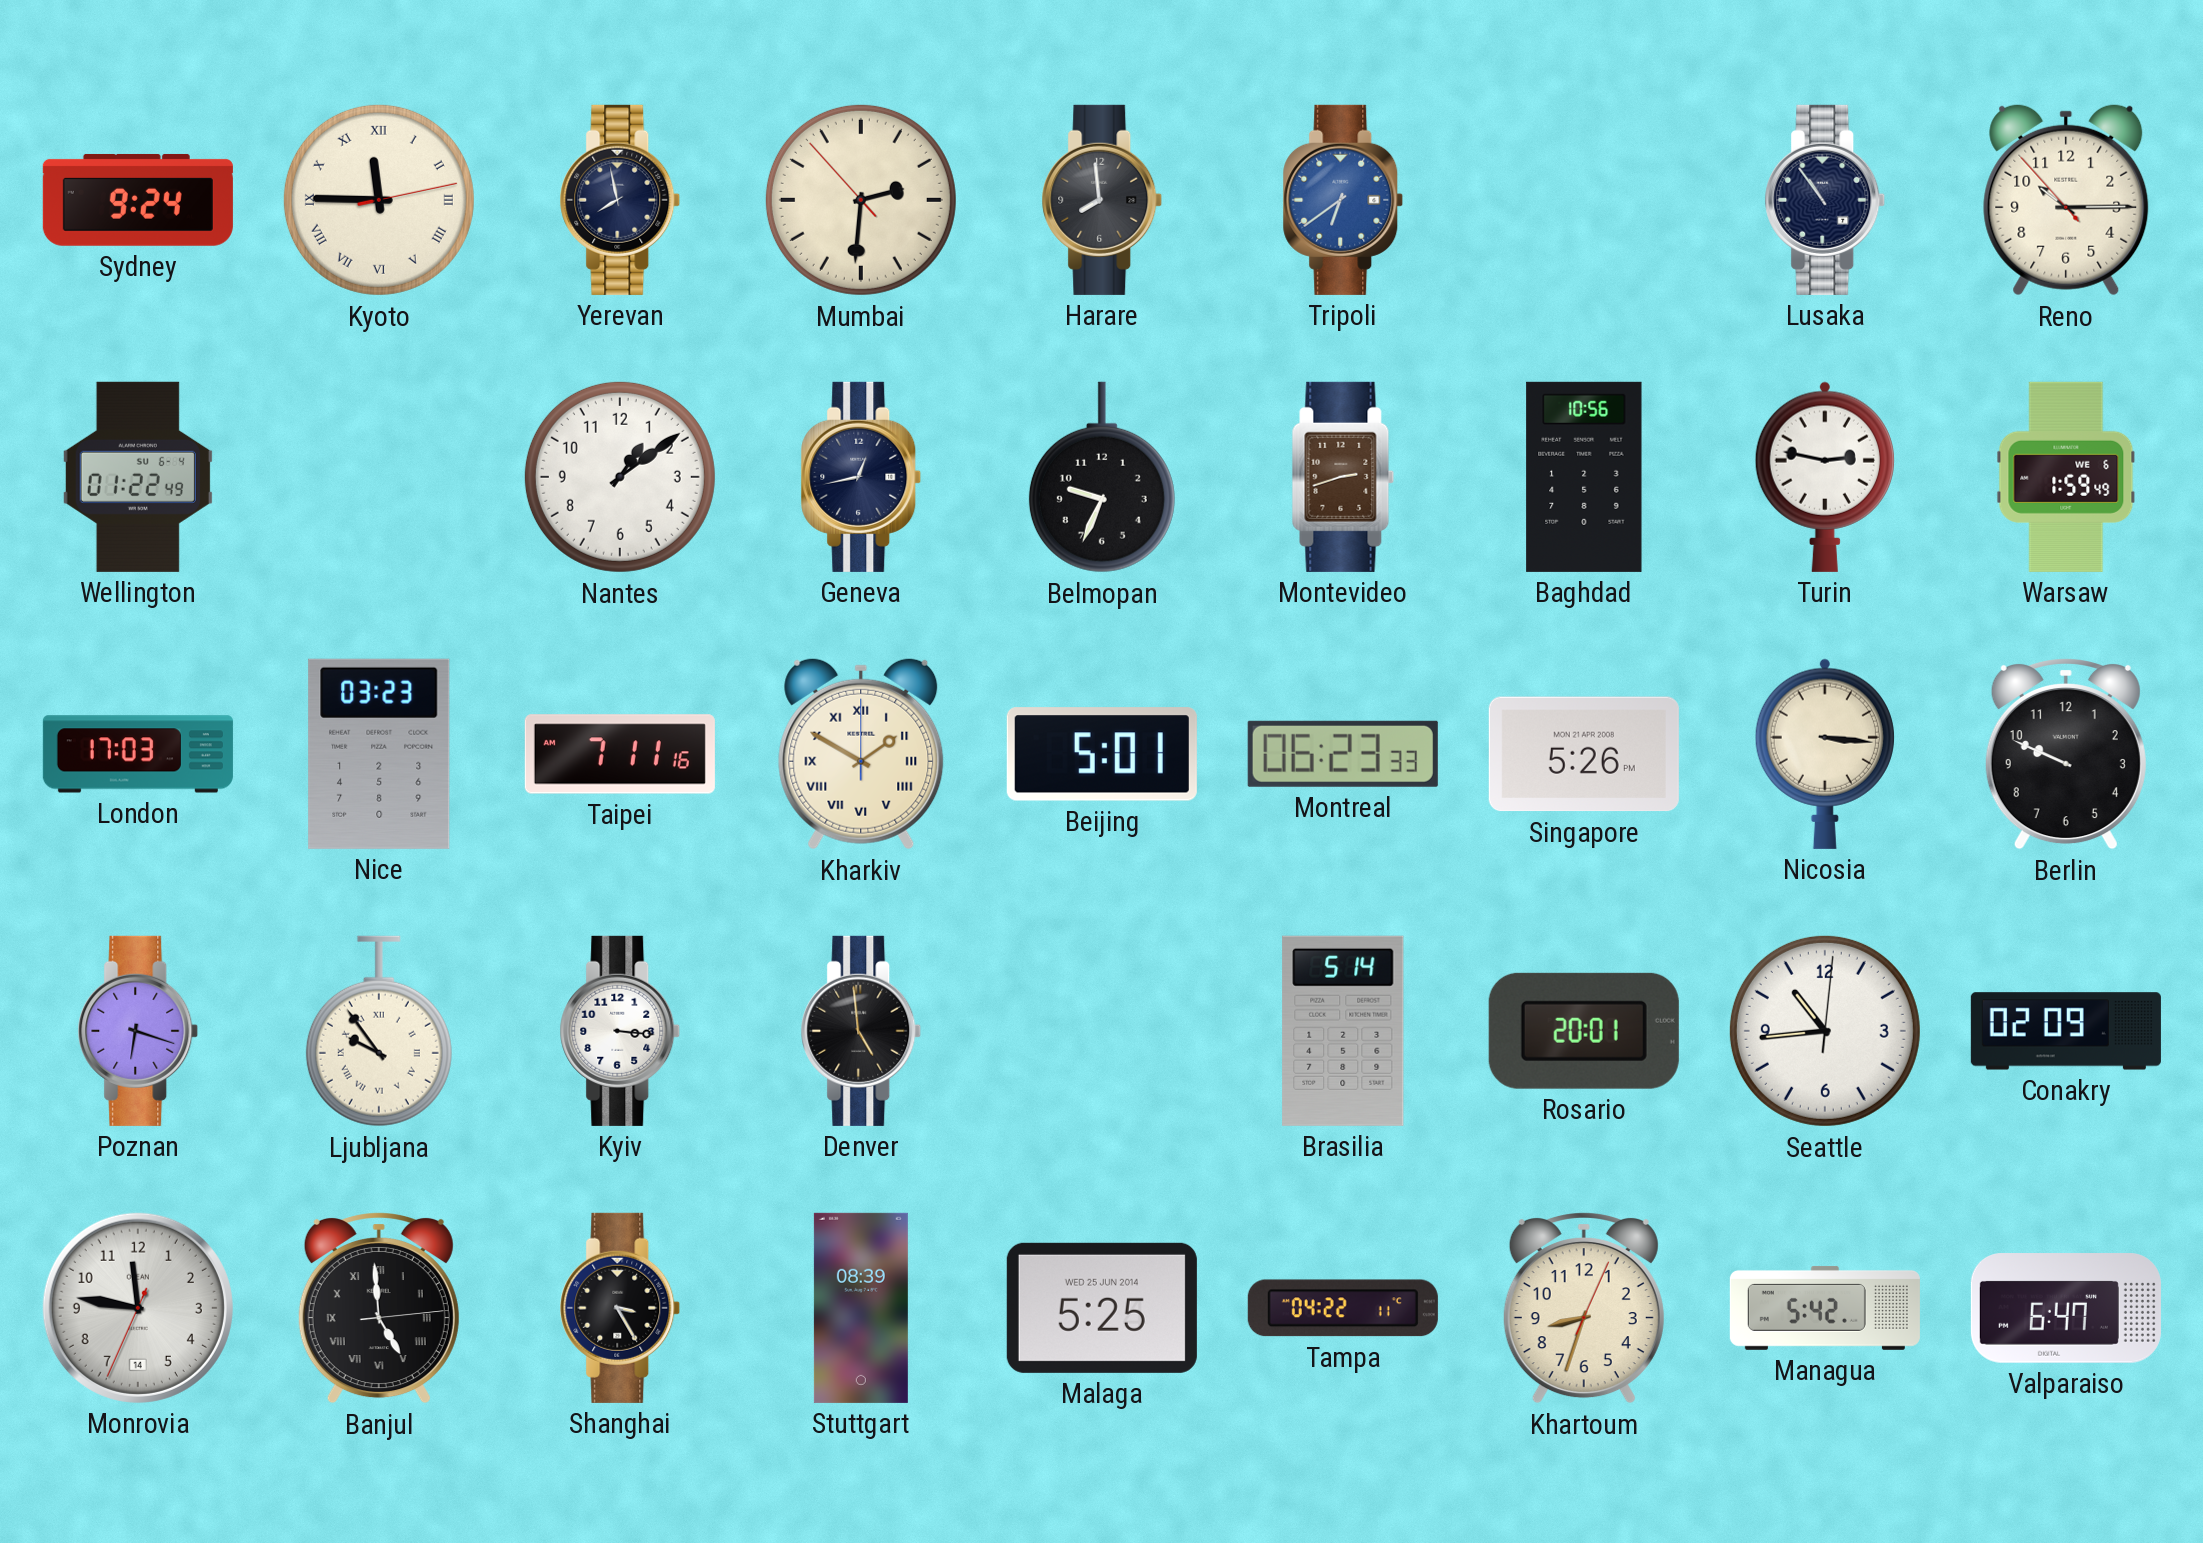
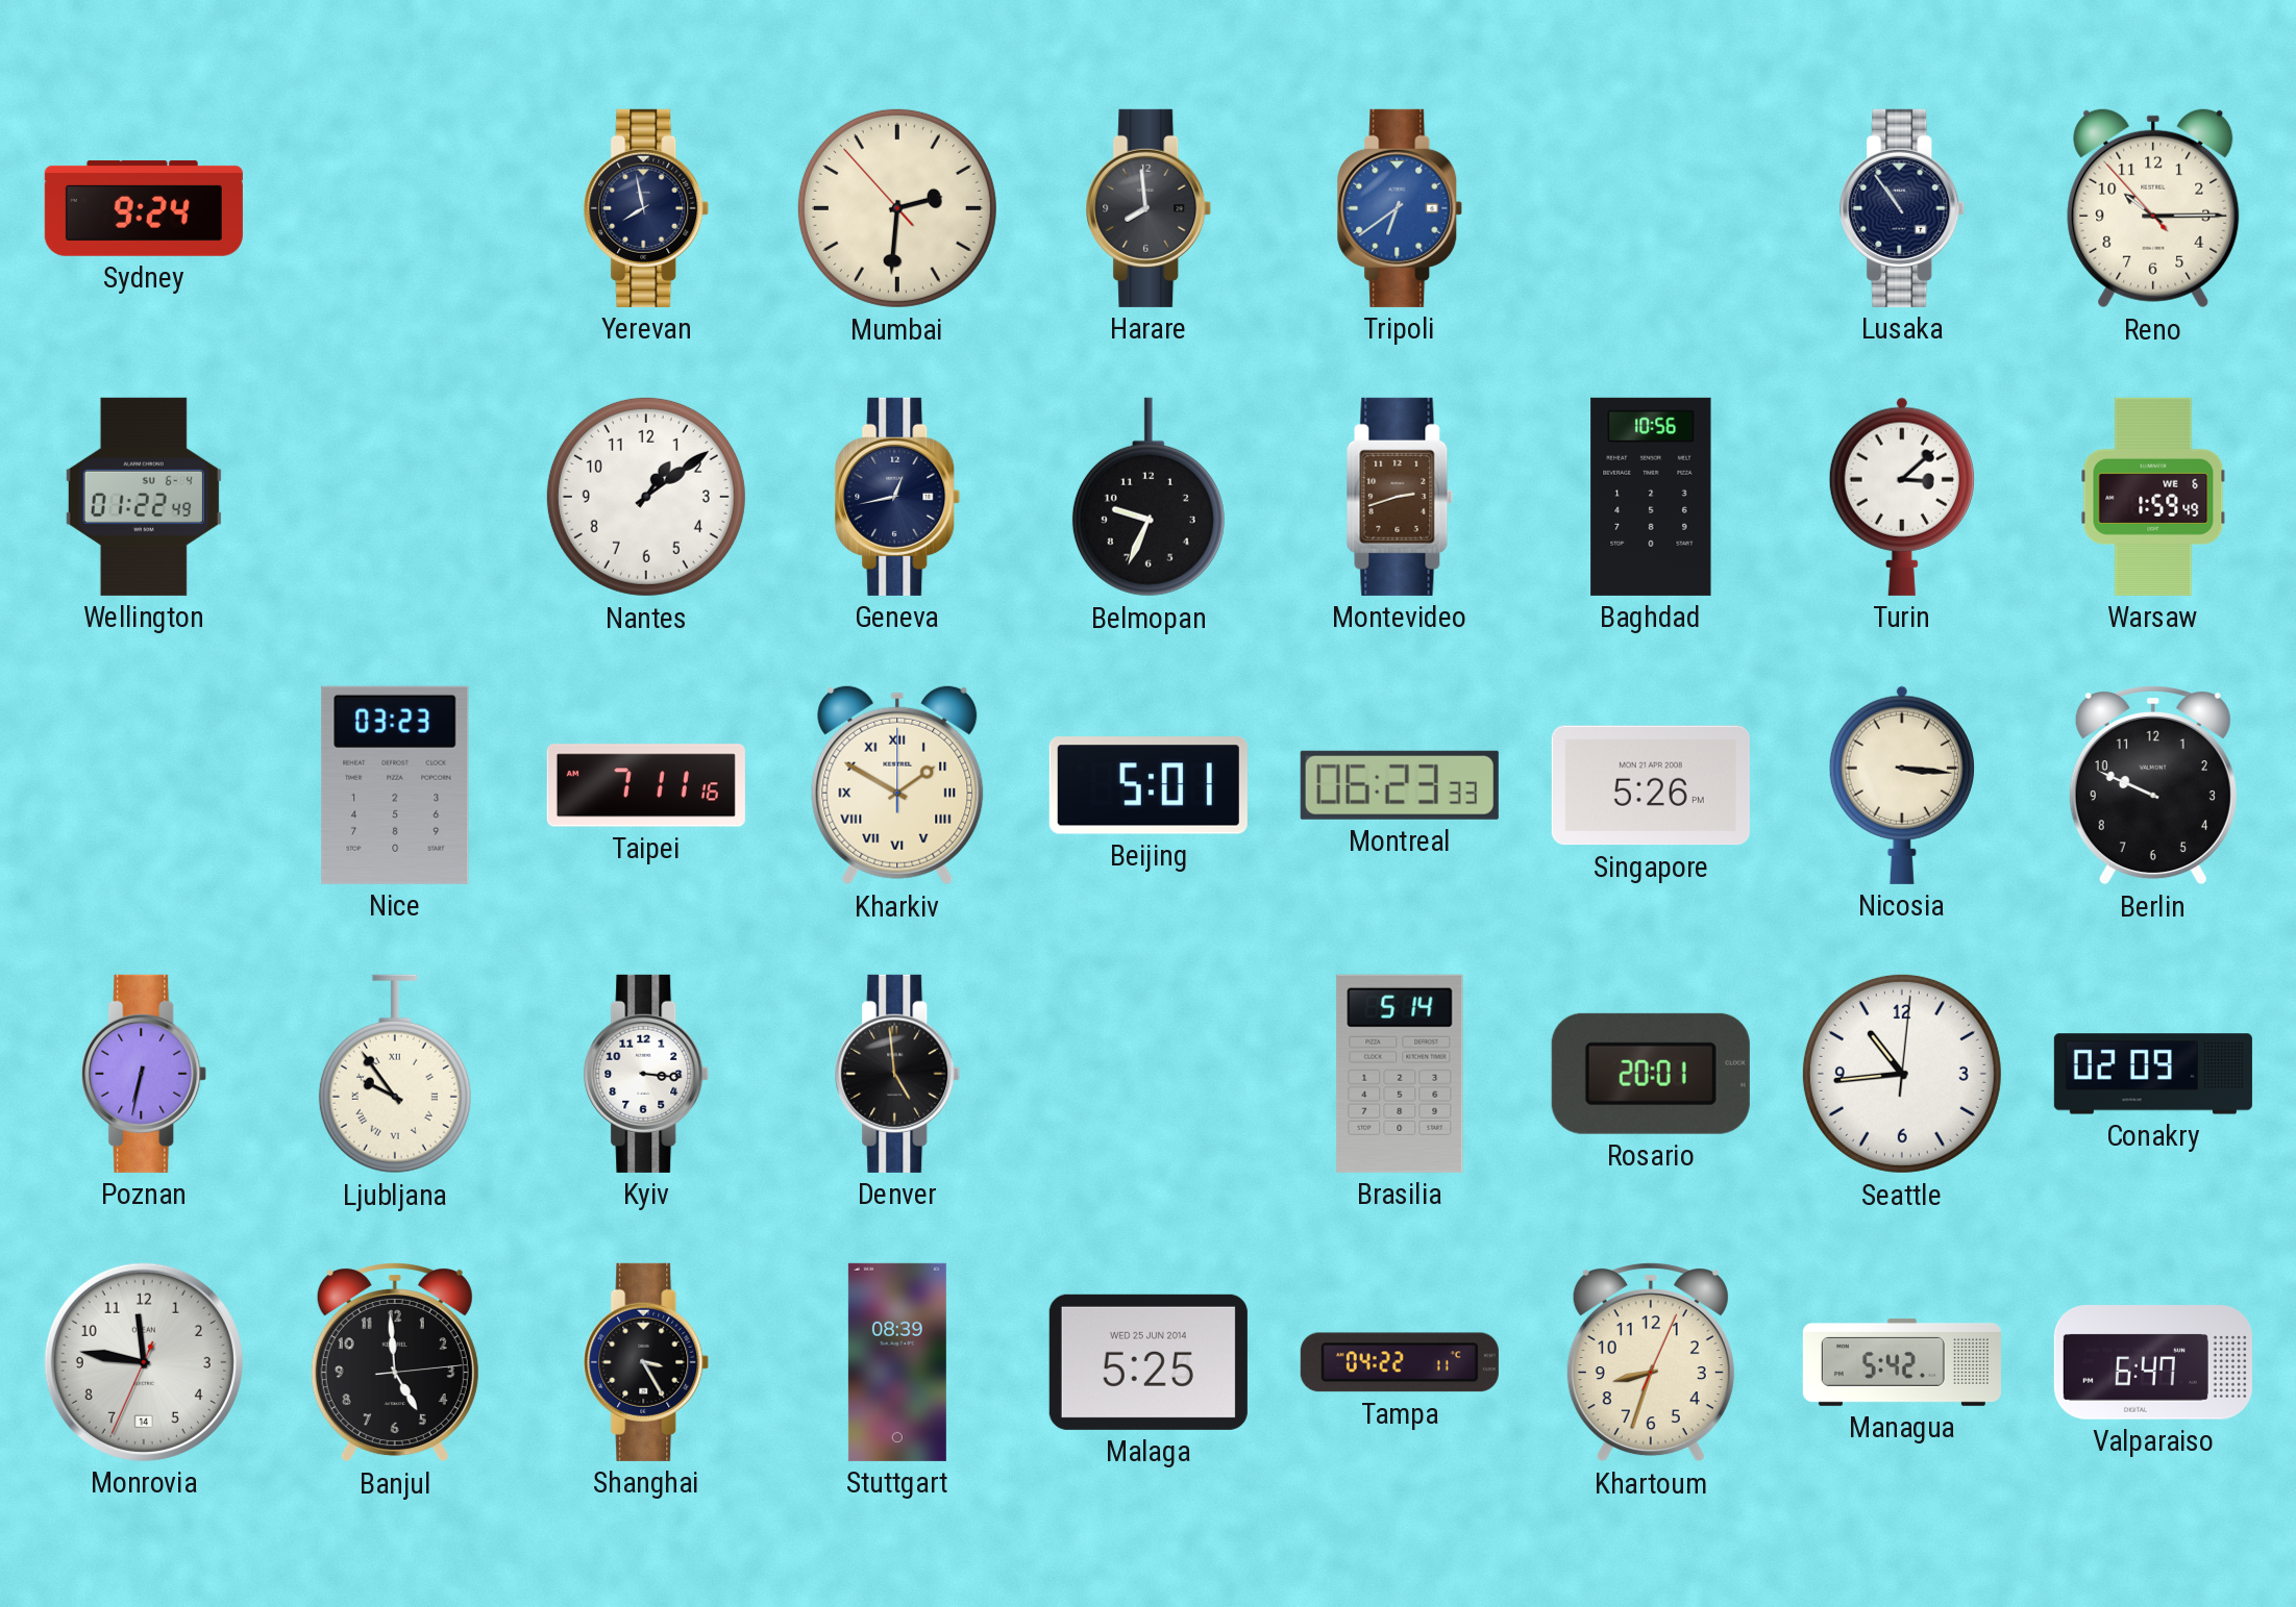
Kyoto: 11:45 -> none
Turin: 2:47 -> 3:08
London: 17:03 -> none
Poznan: 6:18 -> 6:32
Banjul numerals: Roman -> Arabic
